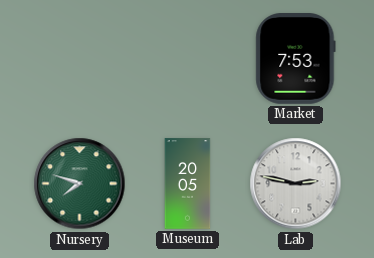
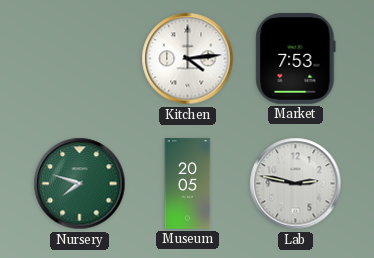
Kitchen: none -> 4:14
